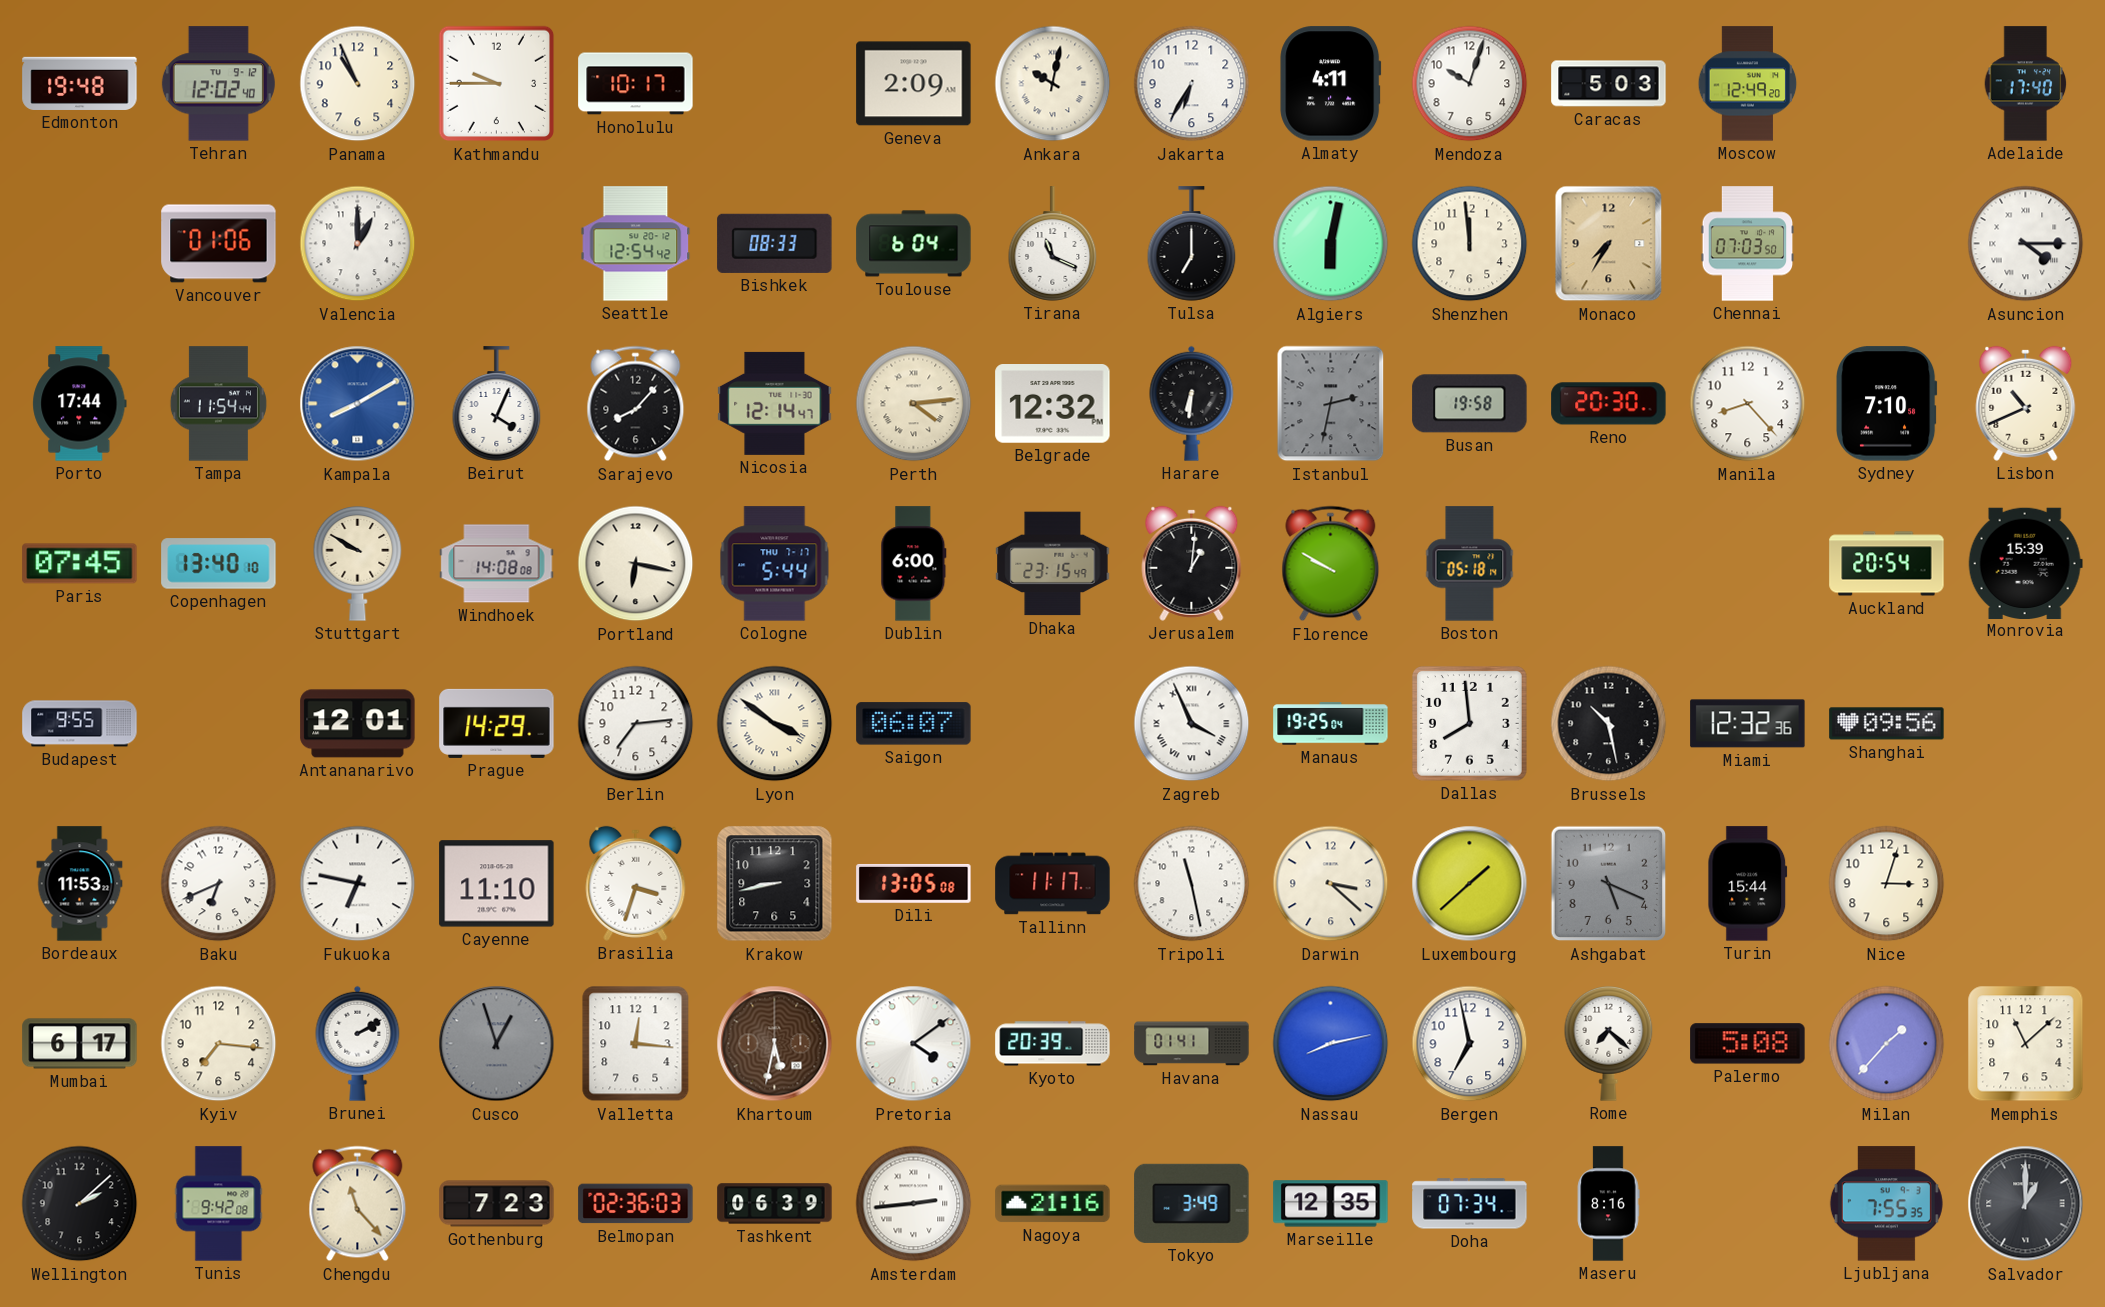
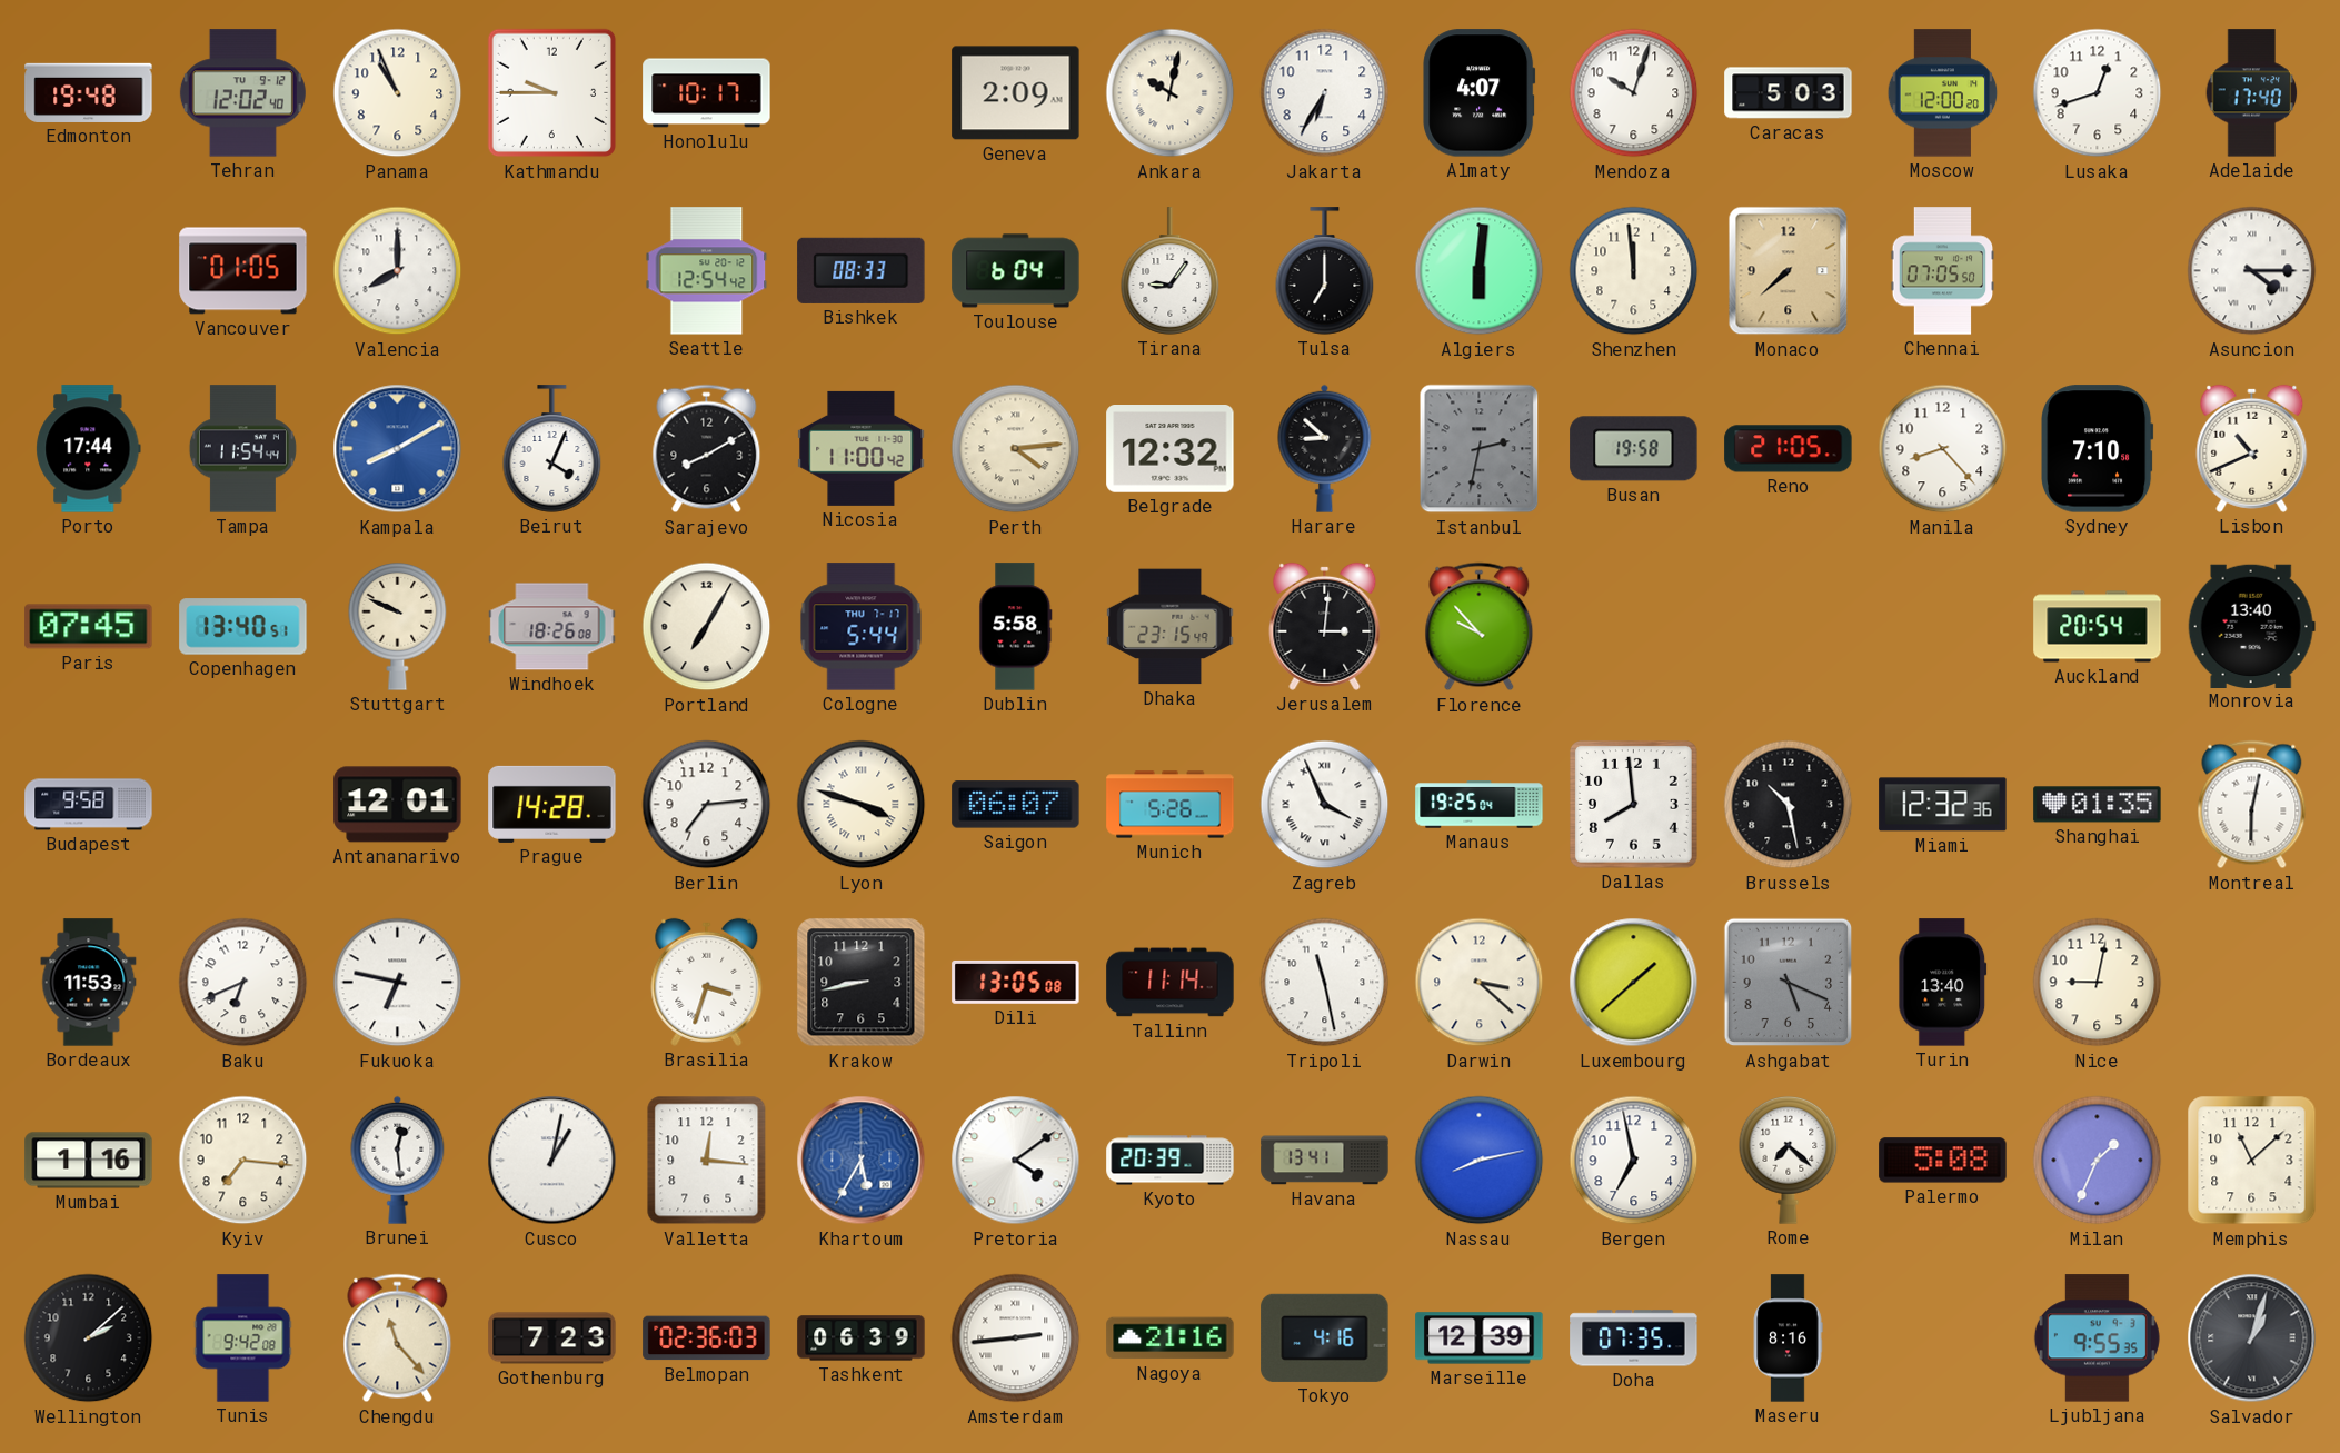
Almaty: 4:11 -> 4:07
Moscow: 12:49 -> 12:00
Lusaka: none -> 12:42
Vancouver: 01:06 -> 01:05
Valencia: 1:00 -> 8:00
Tirana: 11:19 -> 9:06
Algiers: 6:02 -> 6:01
Monaco: 7:35 -> 7:38
Chennai: 07:03 -> 07:05
Sarajevo: 8:07 -> 8:10
Nicosia: 12:14 -> 11:00
Harare: 6:31 -> 8:52
Reno: 20:30 -> 21:05
Copenhagen: 13:40:10 -> 13:40:51
Stuttgart: 9:50 -> 9:49
Windhoek: 14:08 -> 18:26
Portland: 6:17 -> 7:05
Dublin: 6:00 -> 5:58
Jerusalem: 1:01 -> 3:01
Florence: 9:50 -> 9:53
Boston: 05:18 -> none
Monrovia: 15:39 -> 13:40
Budapest: 9:55 -> 9:58
Prague: 14:29 -> 14:28
Lyon: 3:51 -> 3:48
Munich: none -> 5:26
Shanghai: 09:56 -> 01:35
Montreal: none -> 6:02
Cayenne: 11:10 -> none
Tallinn: 11:17 -> 11:14
Turin: 15:44 -> 13:40
Nice: 3:03 -> 9:02
Mumbai: 6:17 -> 1:16
Brunei: 2:10 -> 12:29
Cusco: 12:57 -> 1:02
Cusco dial: grey -> white
Khartoum: 5:32 -> 5:35
Khartoum dial: brown -> blue
Havana: 01:41 -> 13:41
Milan: 1:37 -> 1:34
Tokyo: 3:49 -> 4:16
Marseille: 12:35 -> 12:39
Doha: 07:34 -> 07:35
Ljubljana: 7:55 -> 9:55
Salvador: 1:00 -> 1:03
